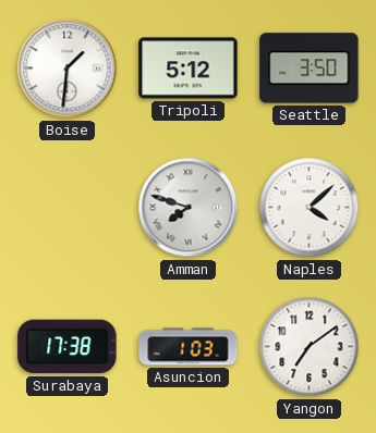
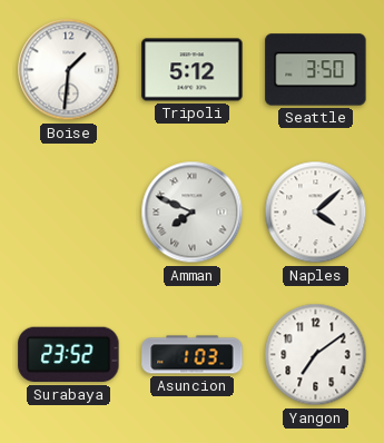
Amman: 7:48 -> 7:49
Surabaya: 17:38 -> 23:52
